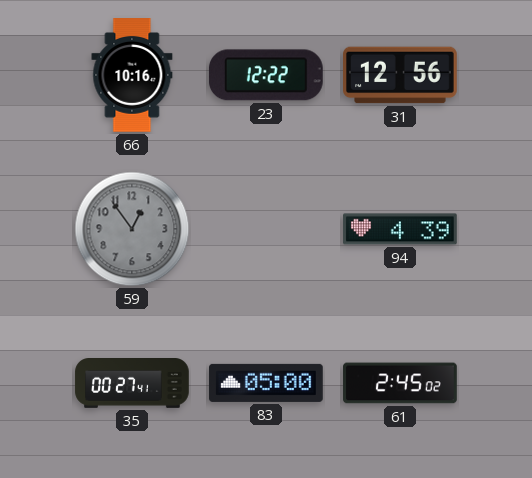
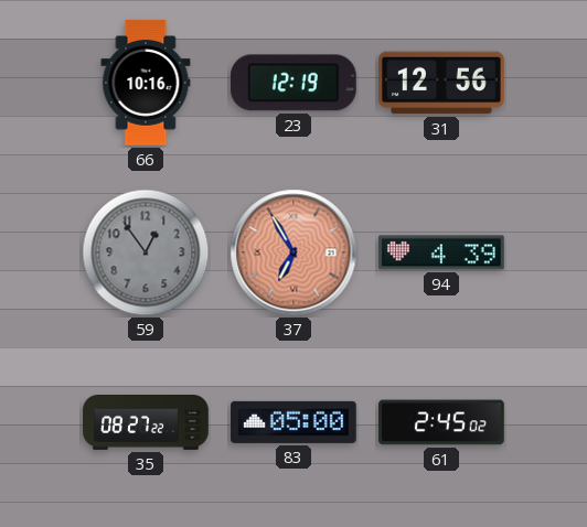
23: 12:22 -> 12:19
37: none -> 6:55
35: 00:27 -> 08:27
